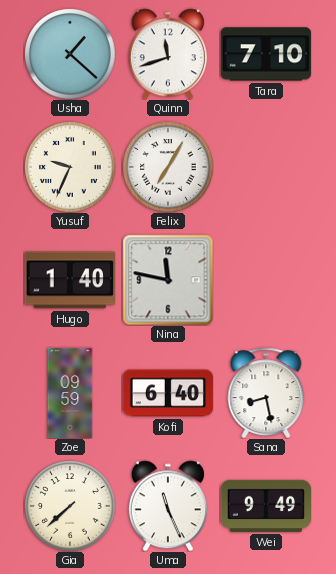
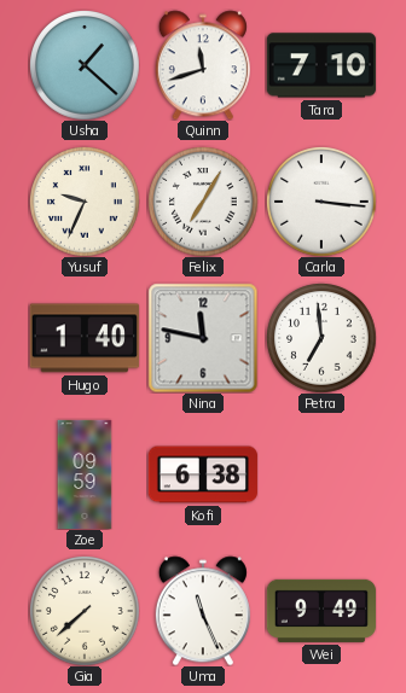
Carla: none -> 3:16
Petra: none -> 6:59
Kofi: 6:40 -> 6:38
Sana: 8:28 -> none
